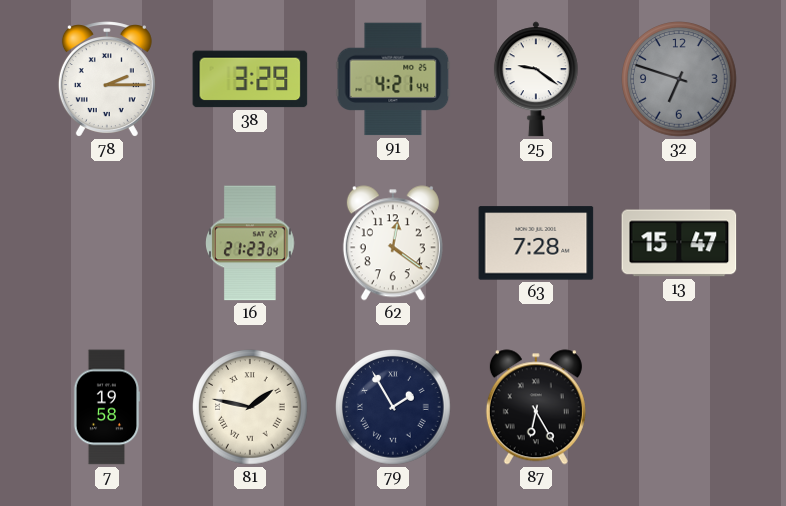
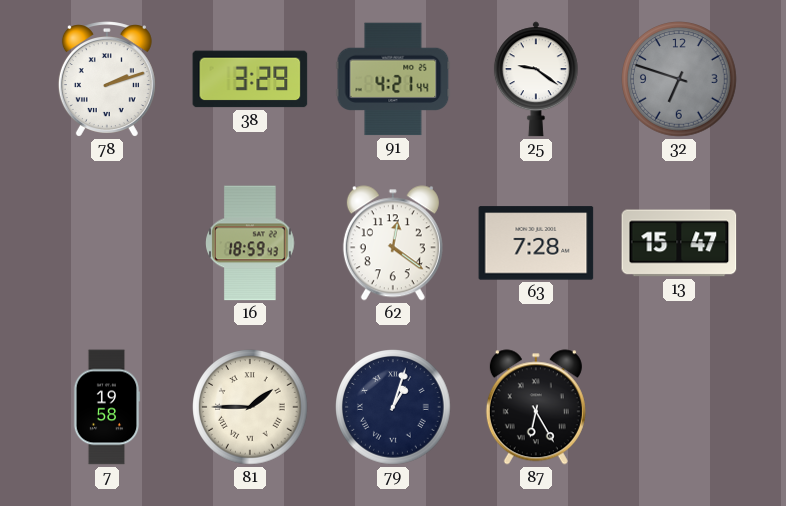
78: 2:15 -> 2:12
16: 21:23 -> 18:59
81: 1:47 -> 1:45
79: 1:55 -> 1:03
